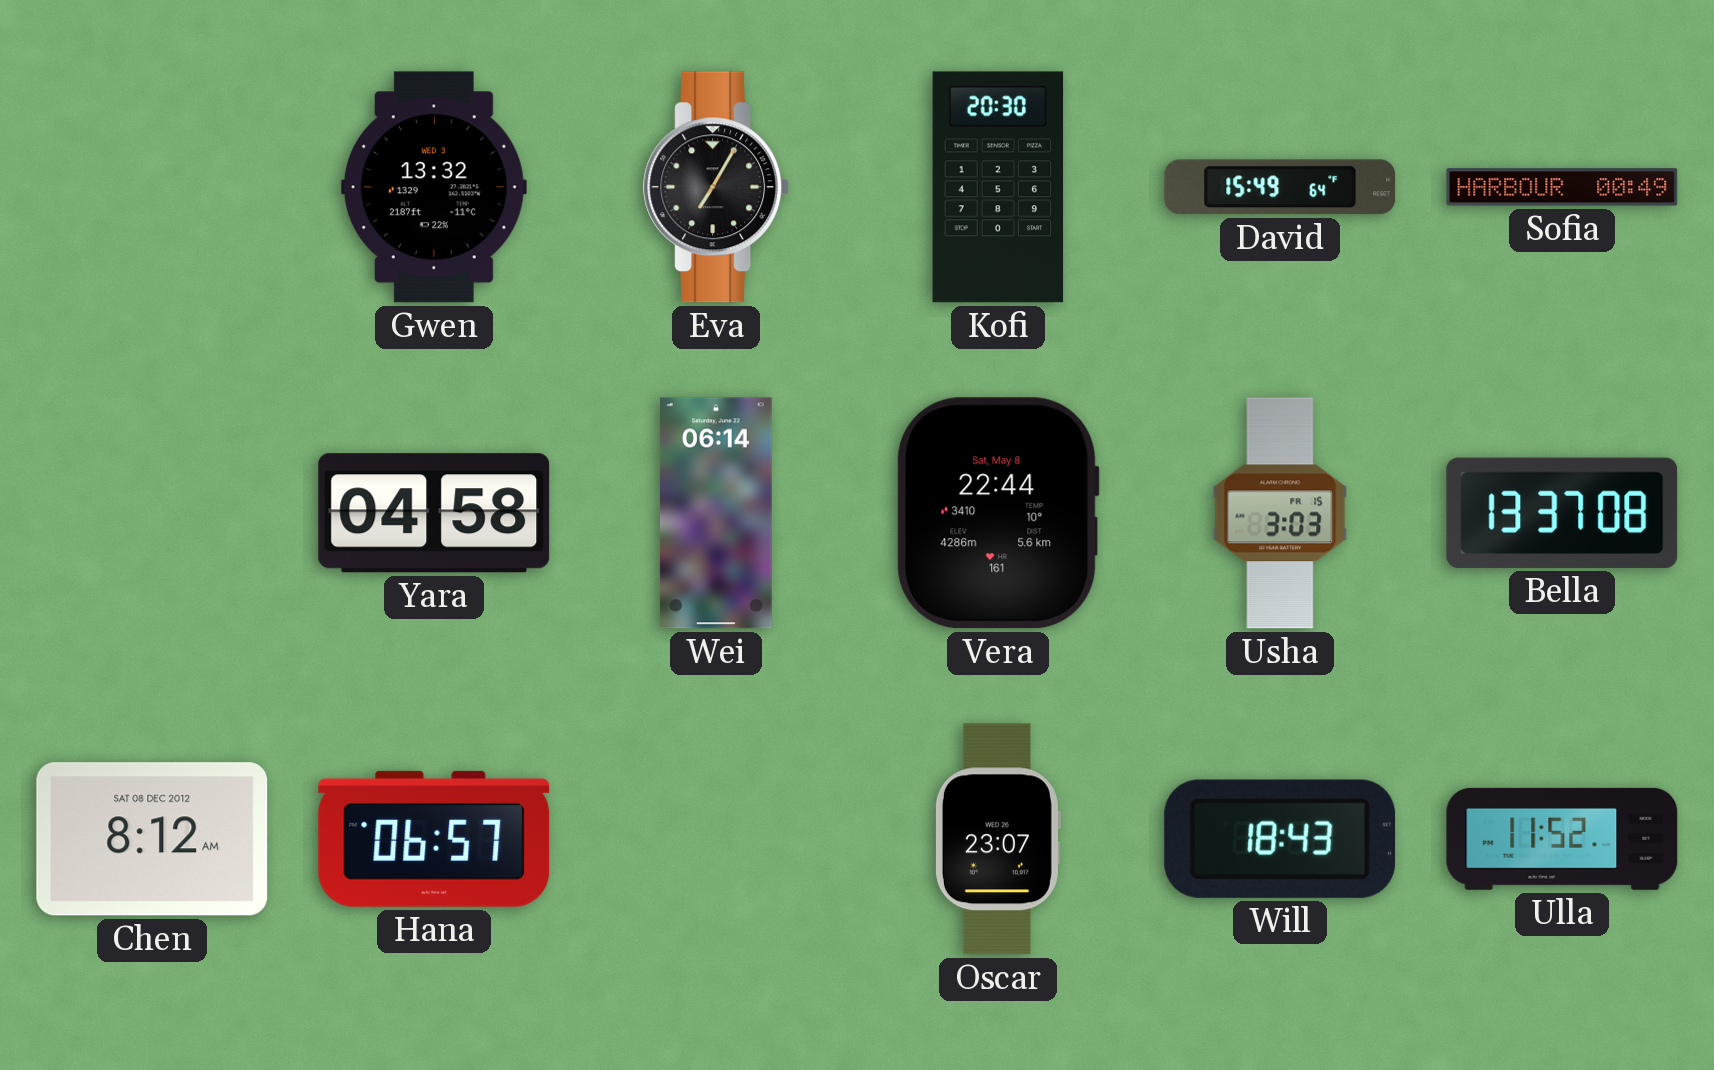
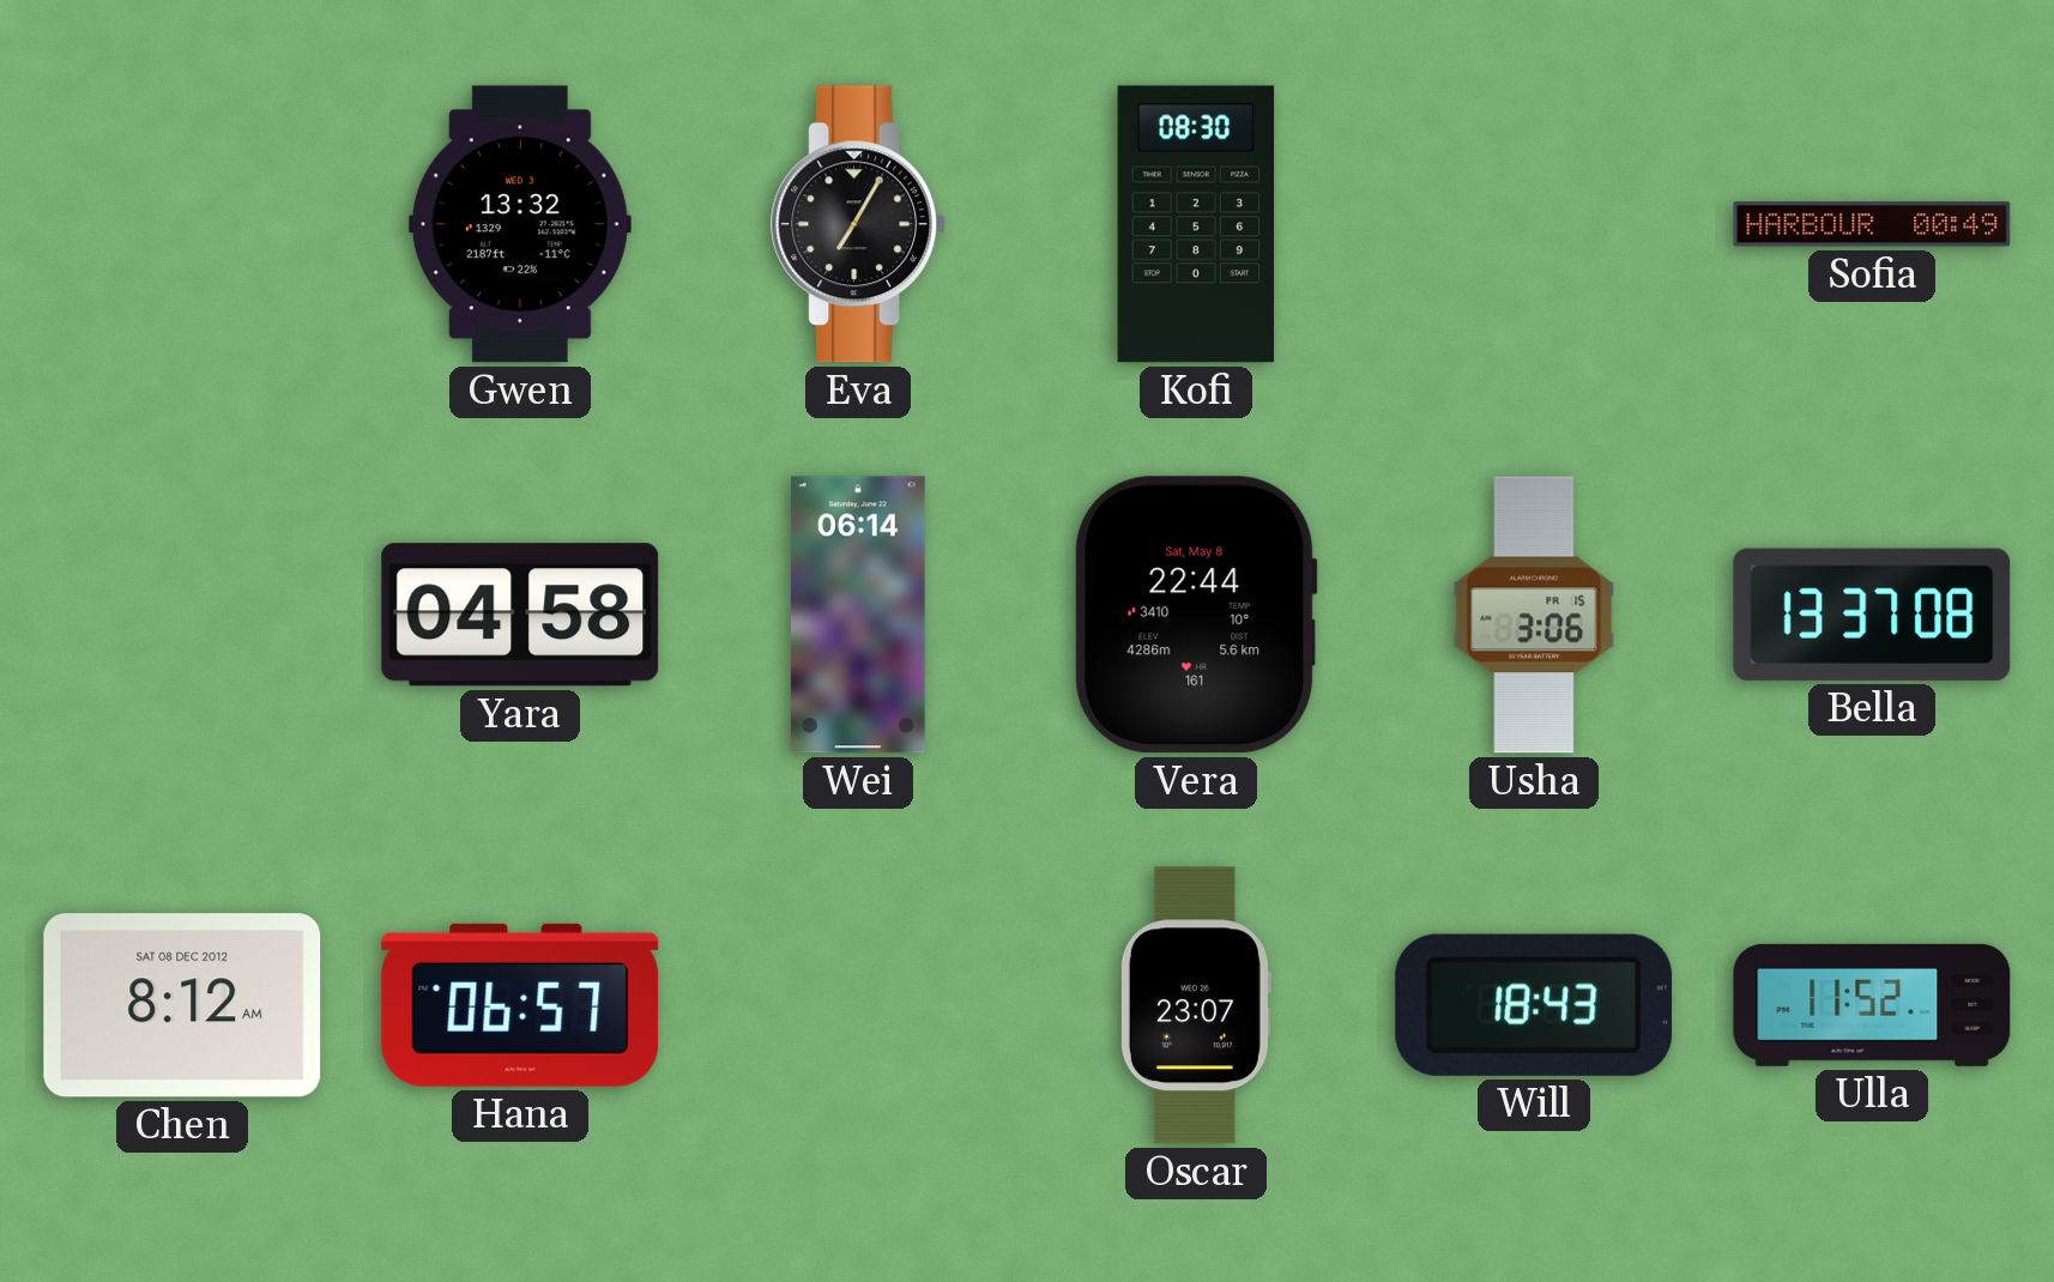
Kofi: 20:30 -> 08:30
David: 15:49 -> none
Usha: 3:03 -> 3:06
